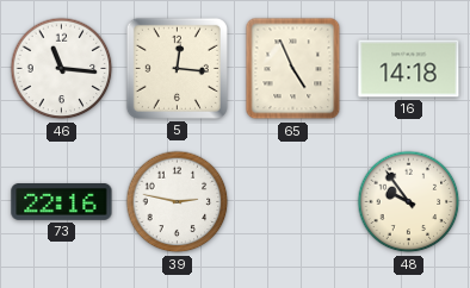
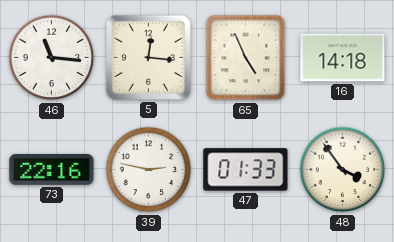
47: none -> 01:33
48: 9:54 -> 3:54
